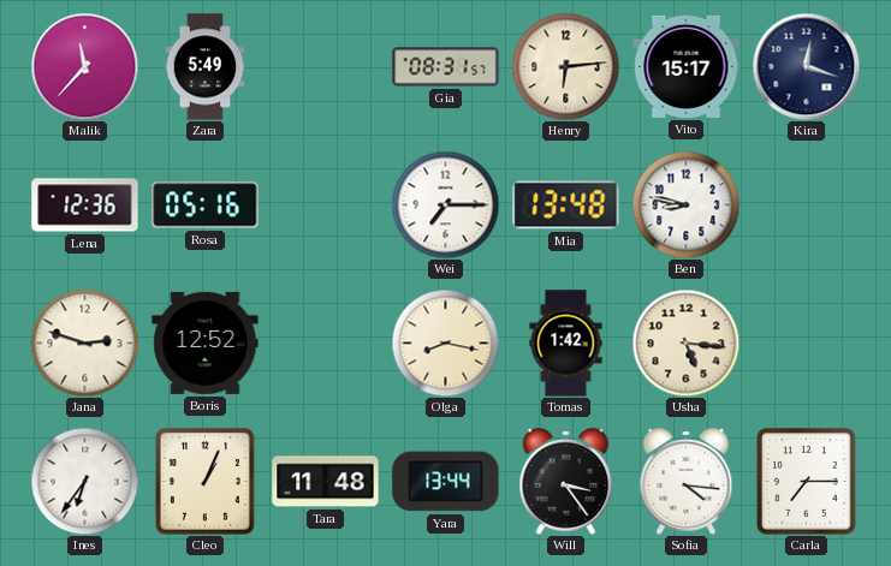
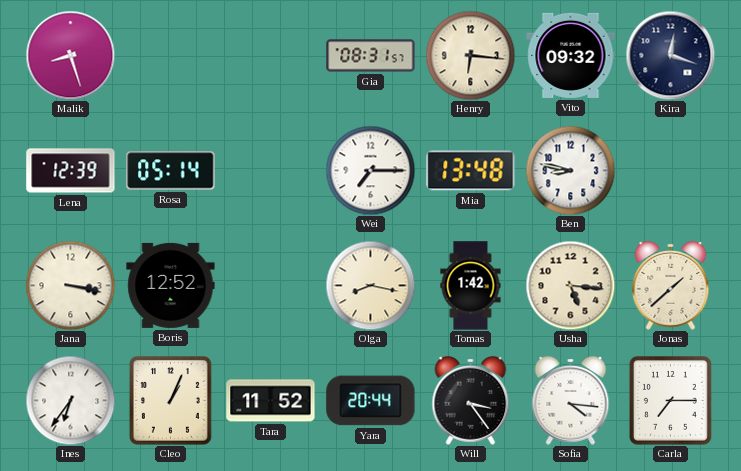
Malik: 11:37 -> 8:27
Zara: 5:49 -> none
Henry: 6:14 -> 6:16
Vito: 15:17 -> 09:32
Lena: 12:36 -> 12:39
Rosa: 05:16 -> 05:14
Jana: 2:48 -> 3:17
Jonas: none -> 1:38
Tara: 11:48 -> 11:52
Yara: 13:44 -> 20:44
